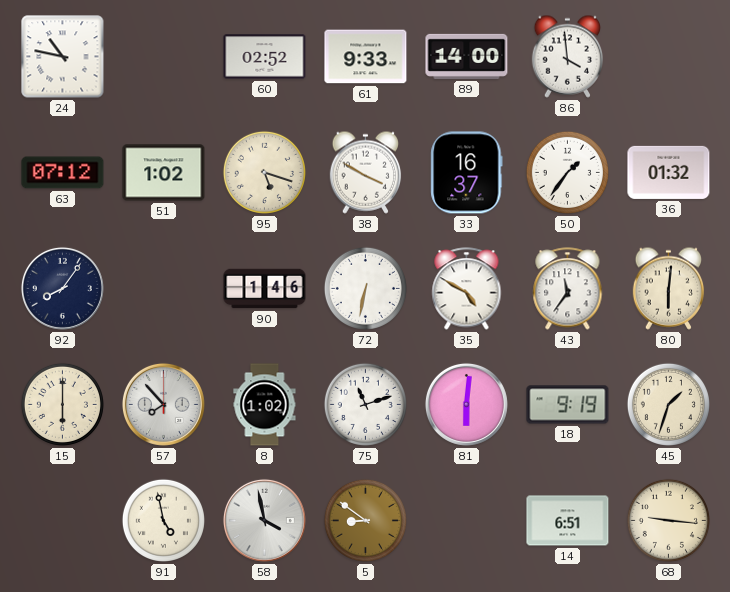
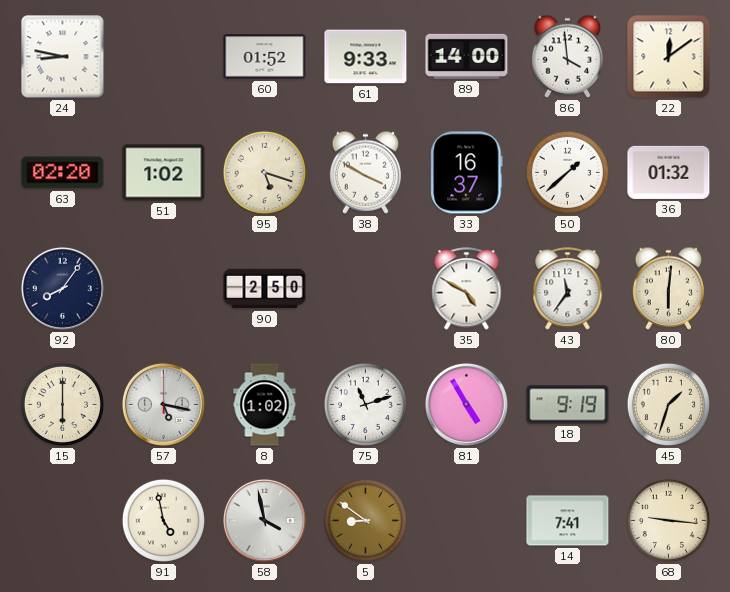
24: 10:47 -> 8:47
60: 02:52 -> 01:52
22: none -> 12:09
63: 07:12 -> 02:20
50: 1:36 -> 1:38
90: 1:46 -> 2:50
72: 6:32 -> none
57: 7:53 -> 5:17
81: 6:01 -> 4:55
14: 6:51 -> 7:41
